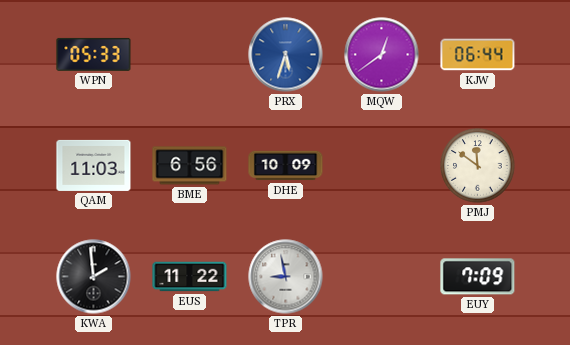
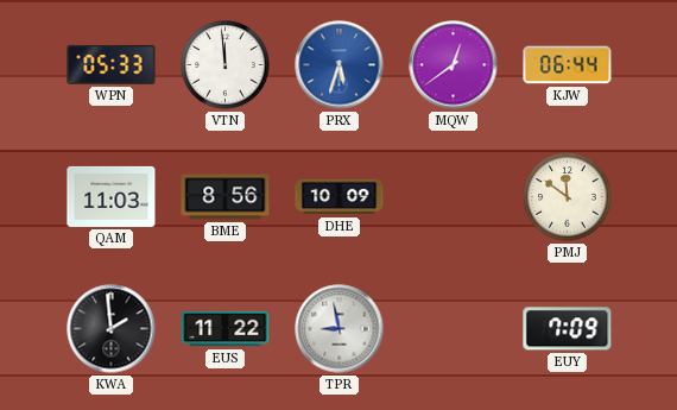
VTN: none -> 11:59
BME: 6:56 -> 8:56
